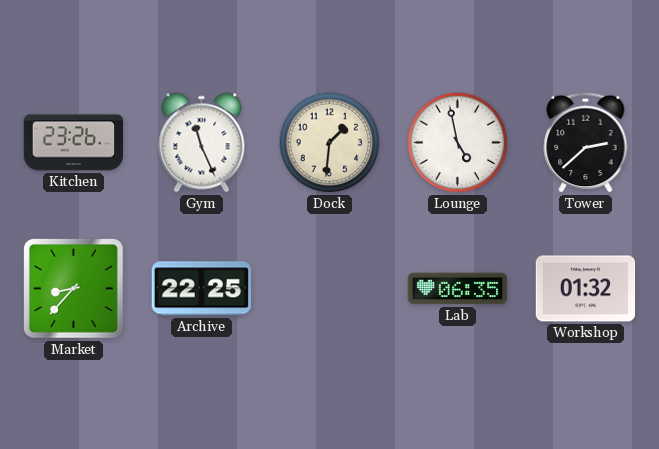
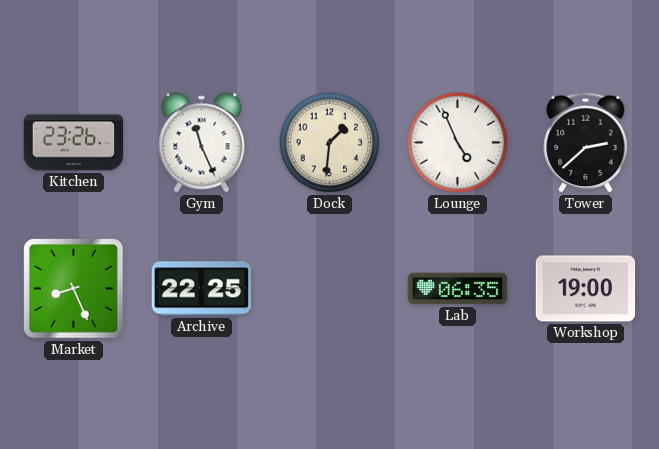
Lounge: 4:58 -> 4:56
Market: 8:37 -> 8:26
Workshop: 01:32 -> 19:00
